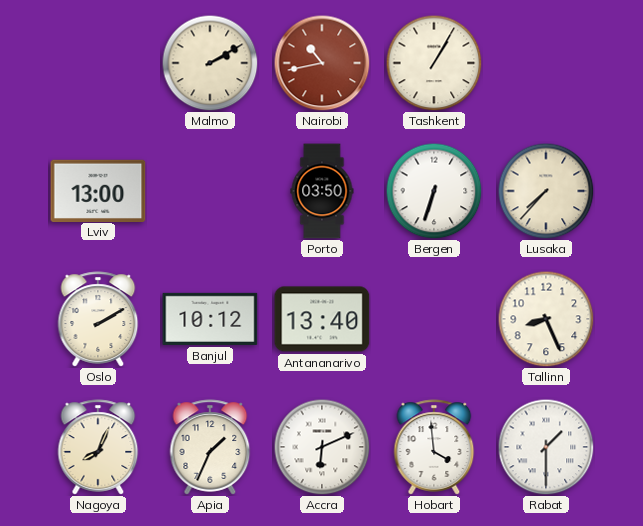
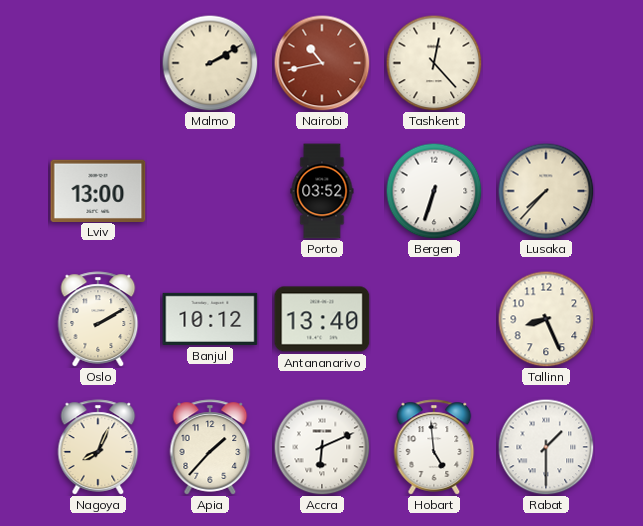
Tashkent: 1:05 -> 12:23
Porto: 03:50 -> 03:52
Apia: 1:34 -> 1:37
Hobart: 3:59 -> 4:59
